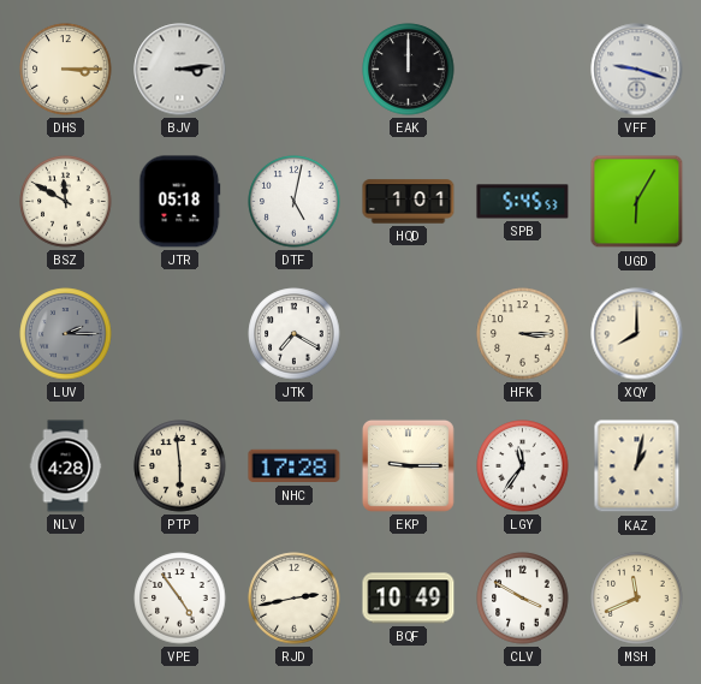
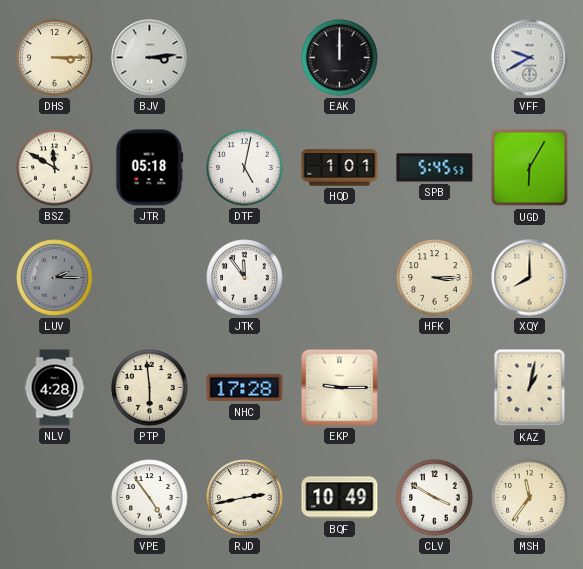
VFF: 9:18 -> 9:40
JTK: 7:20 -> 11:54
LGY: 11:36 -> none
MSH: 11:41 -> 11:36
